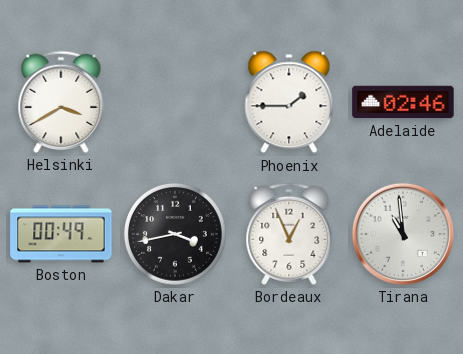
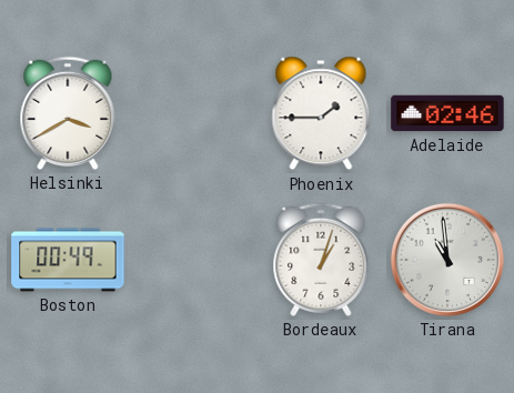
Dakar: 3:43 -> none
Bordeaux: 12:56 -> 1:03
